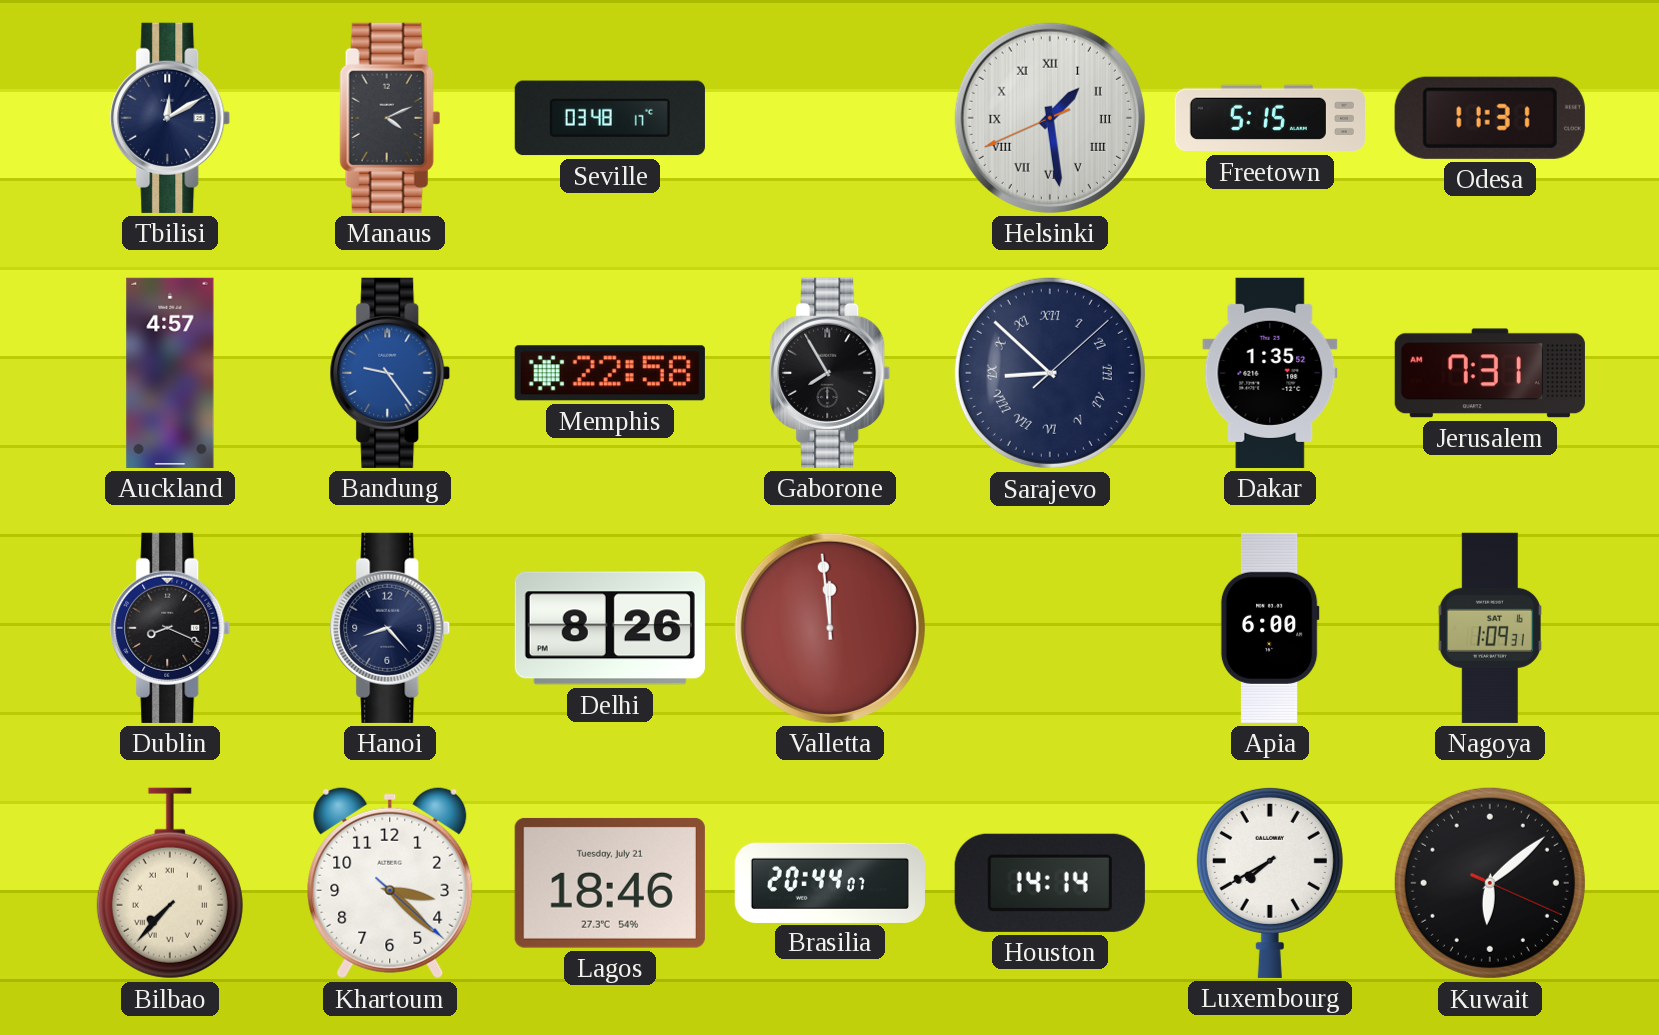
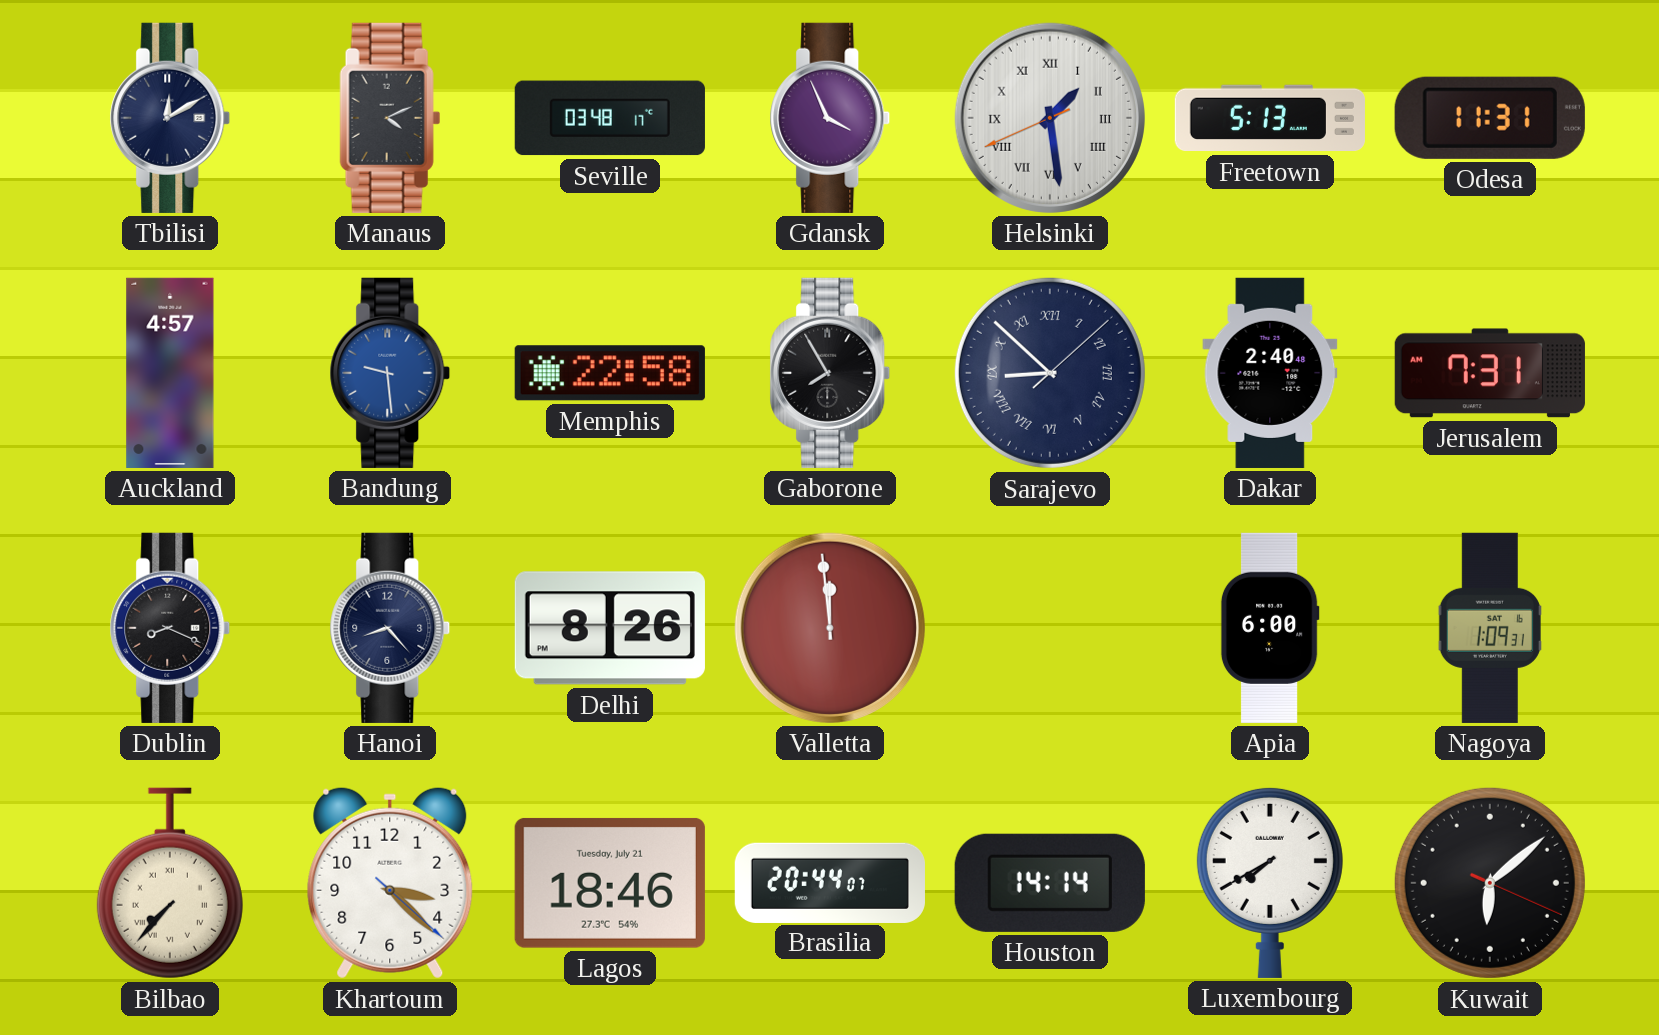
Gdansk: none -> 3:56
Freetown: 5:15 -> 5:13
Bandung: 9:24 -> 9:29
Dakar: 1:35 -> 2:40
